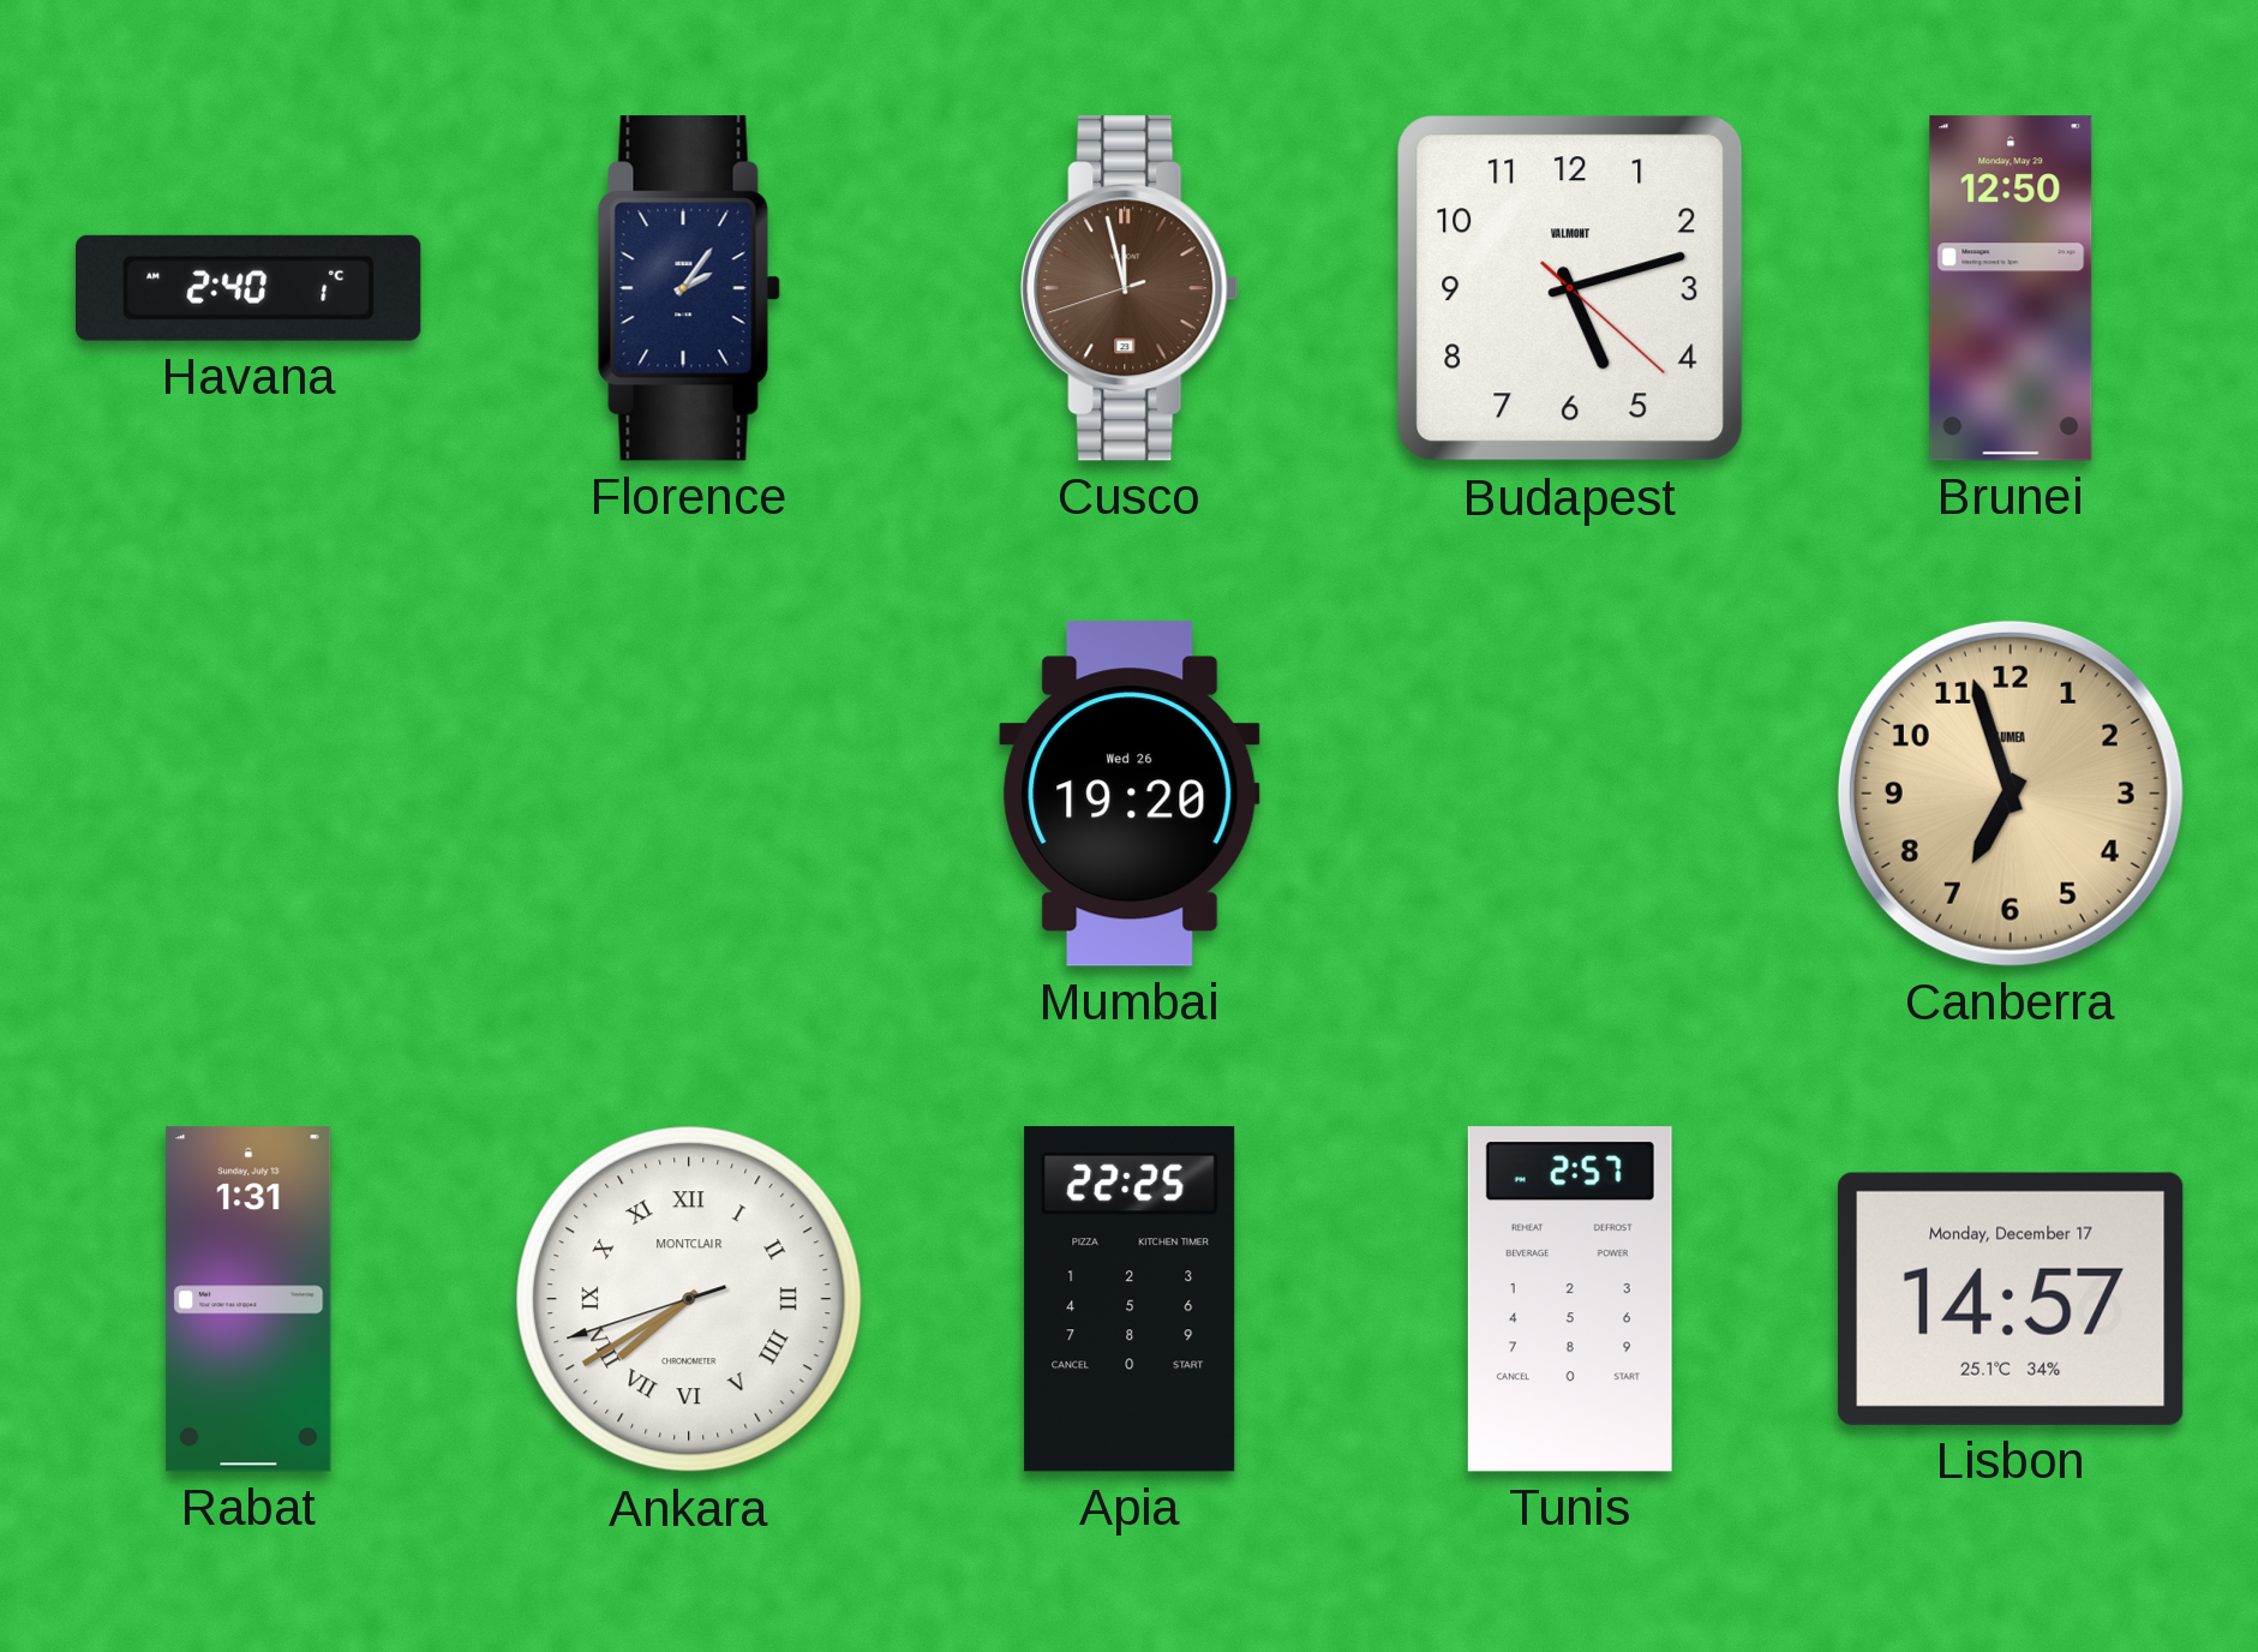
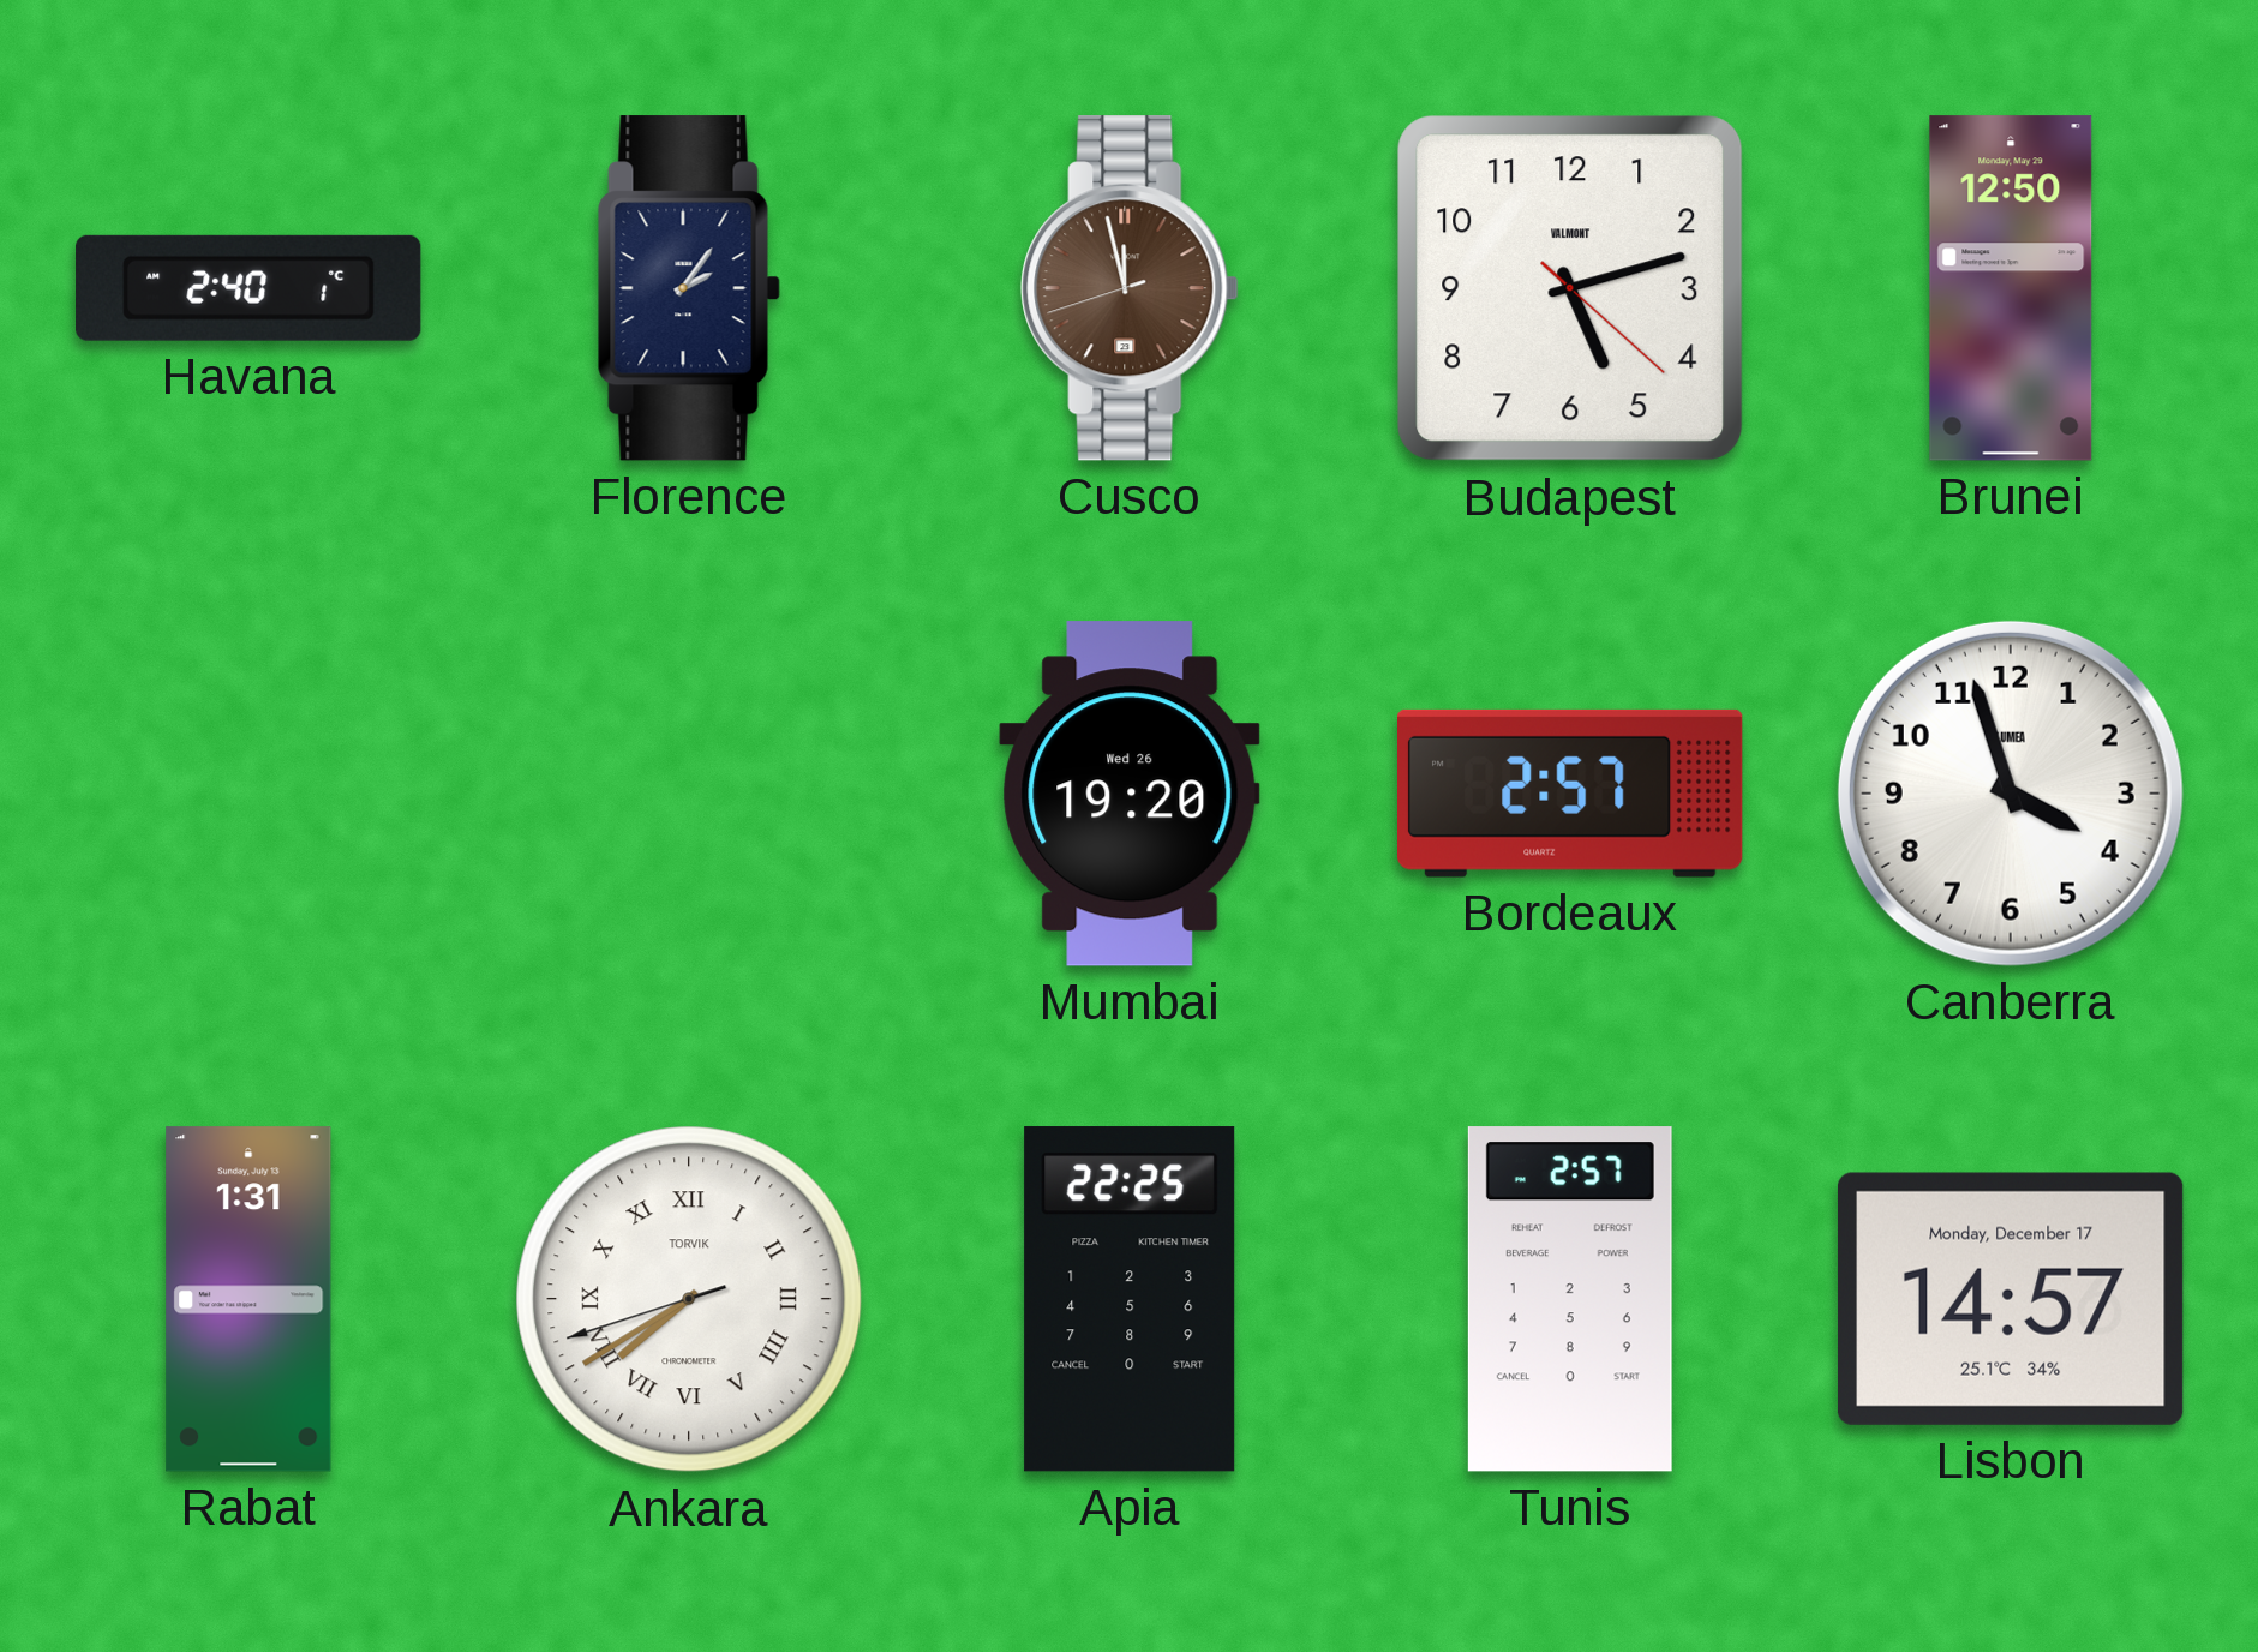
Bordeaux: none -> 2:57
Canberra: 6:57 -> 3:57
Canberra dial: champagne -> white
Ankara brand: MONTCLAIR -> TORVIK
